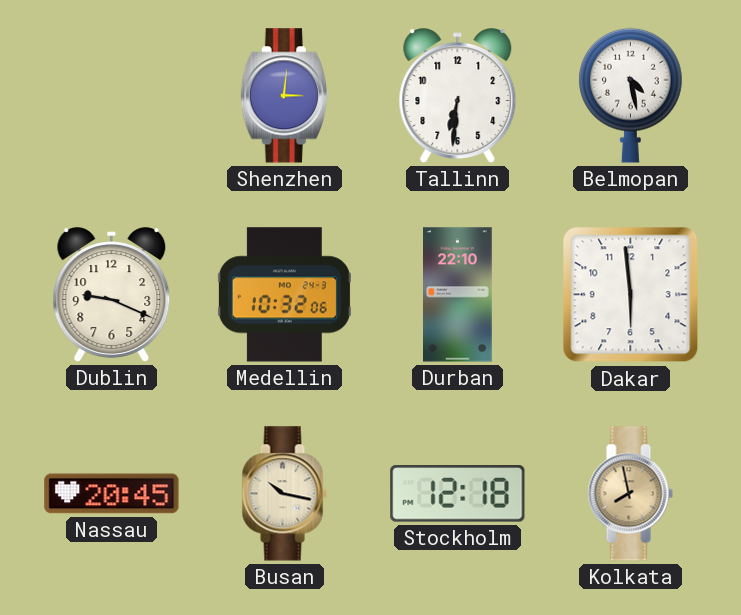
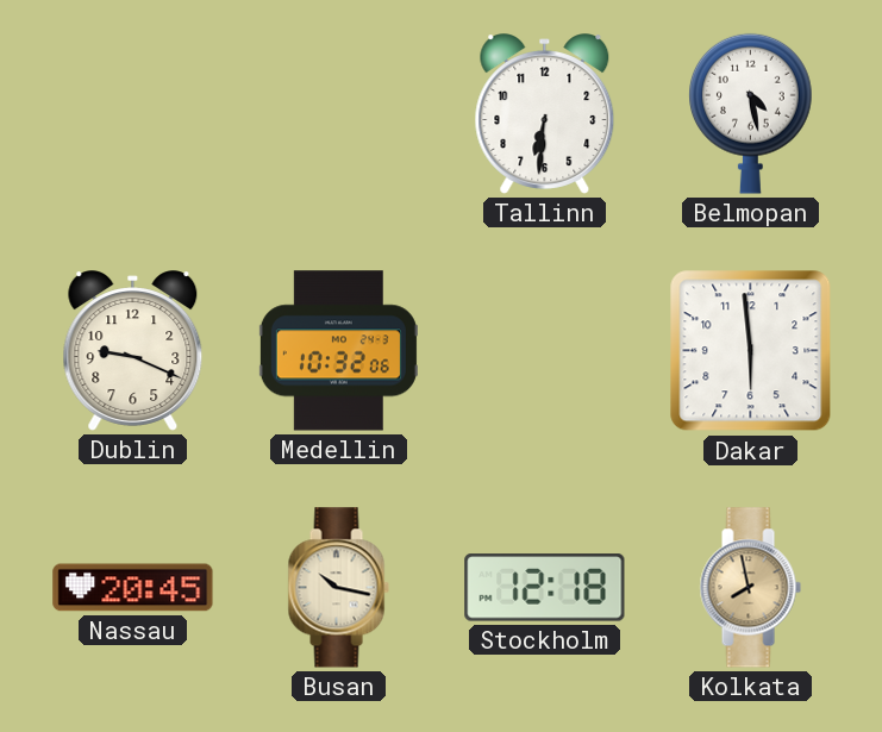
Shenzhen: 3:01 -> none
Durban: 22:10 -> none
